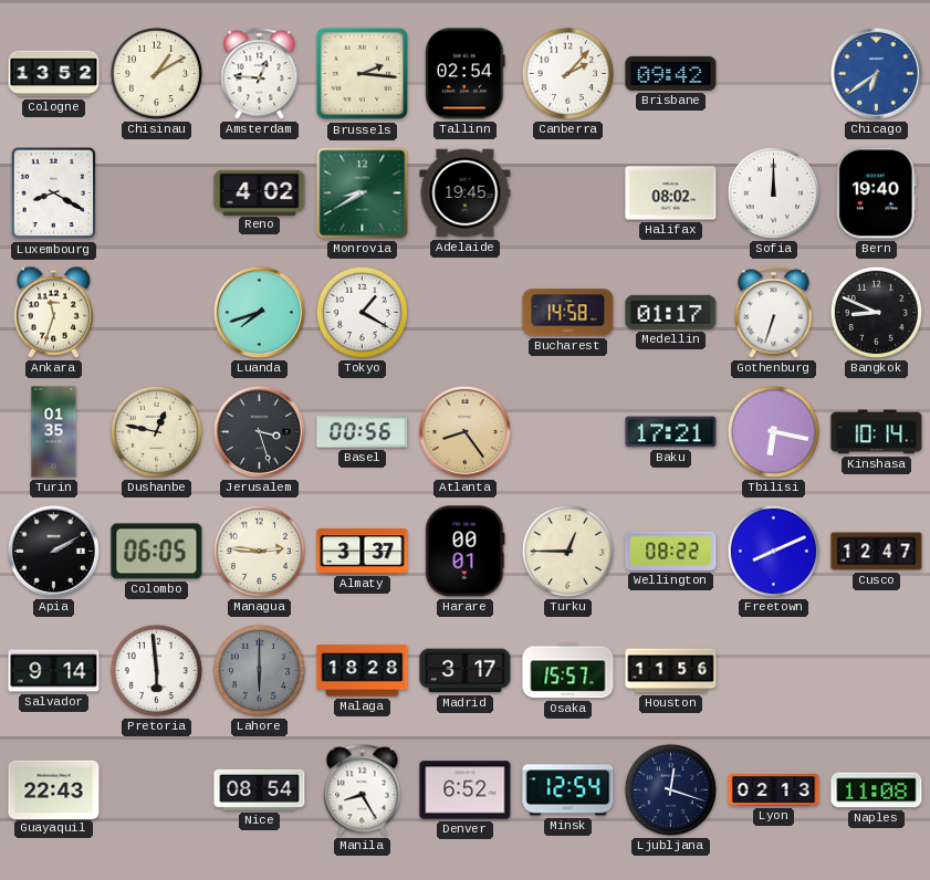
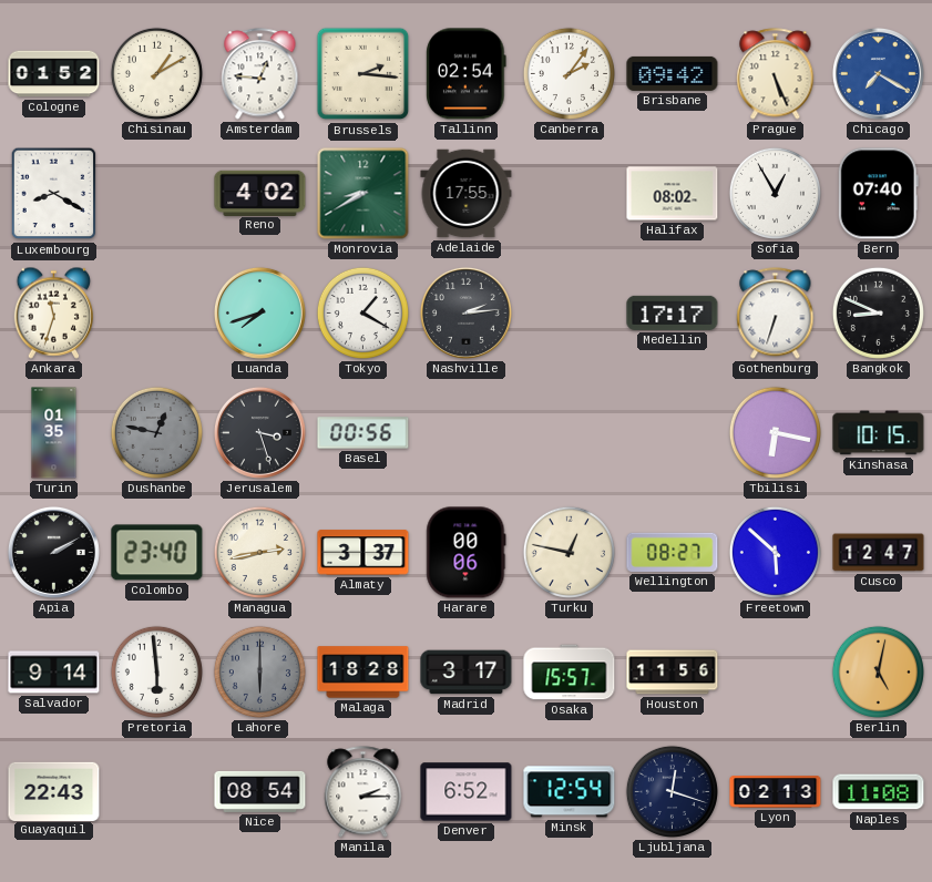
Cologne: 13:52 -> 01:52
Canberra: 2:07 -> 2:06
Prague: none -> 5:26
Chicago: 6:39 -> 7:20
Adelaide: 19:45 -> 17:55
Sofia: 12:00 -> 12:55
Bern: 19:40 -> 07:40
Nashville: none -> 2:14
Bucharest: 14:58 -> none
Medellin: 01:17 -> 17:17
Dushanbe dial: cream -> grey
Atlanta: 8:24 -> none
Baku: 17:21 -> none
Kinshasa: 10:14 -> 10:15
Colombo: 06:05 -> 23:40
Managua: 2:46 -> 2:43
Harare: 00:01 -> 00:06
Turku: 12:45 -> 12:47
Wellington: 08:22 -> 08:27
Freetown: 8:11 -> 5:52
Berlin: none -> 5:02
Manila: 8:25 -> 2:15
